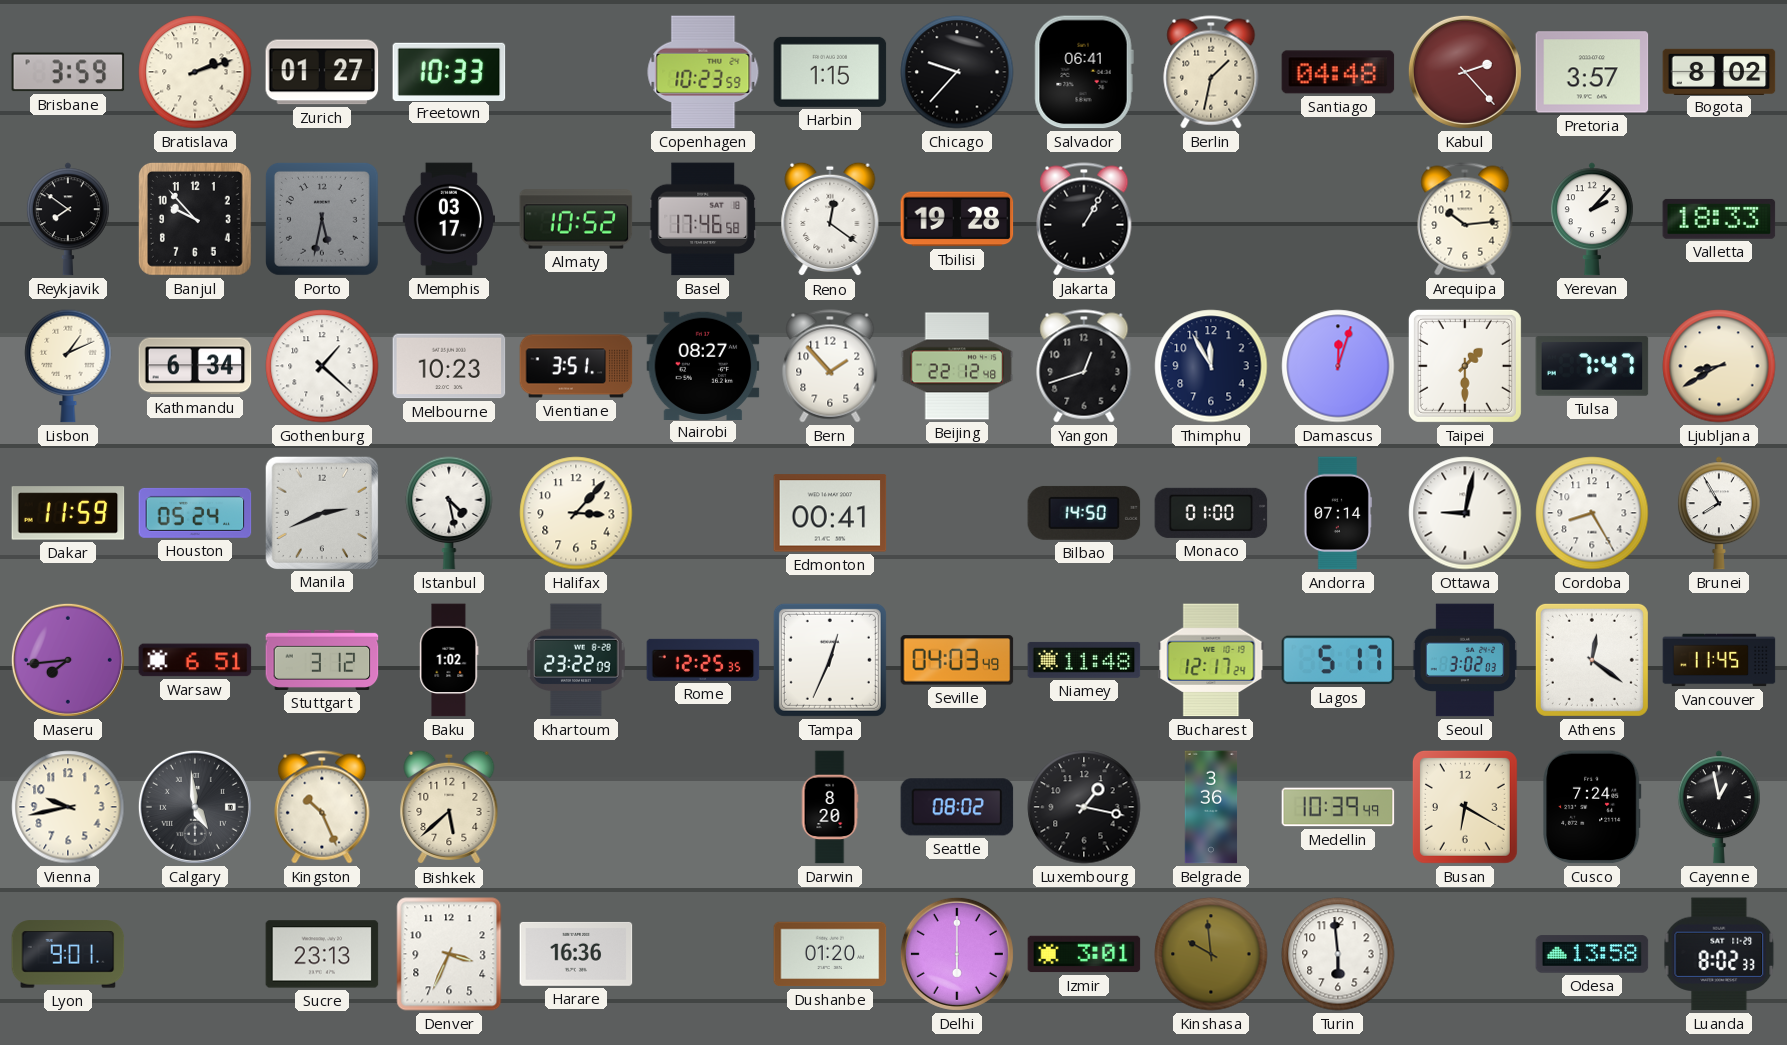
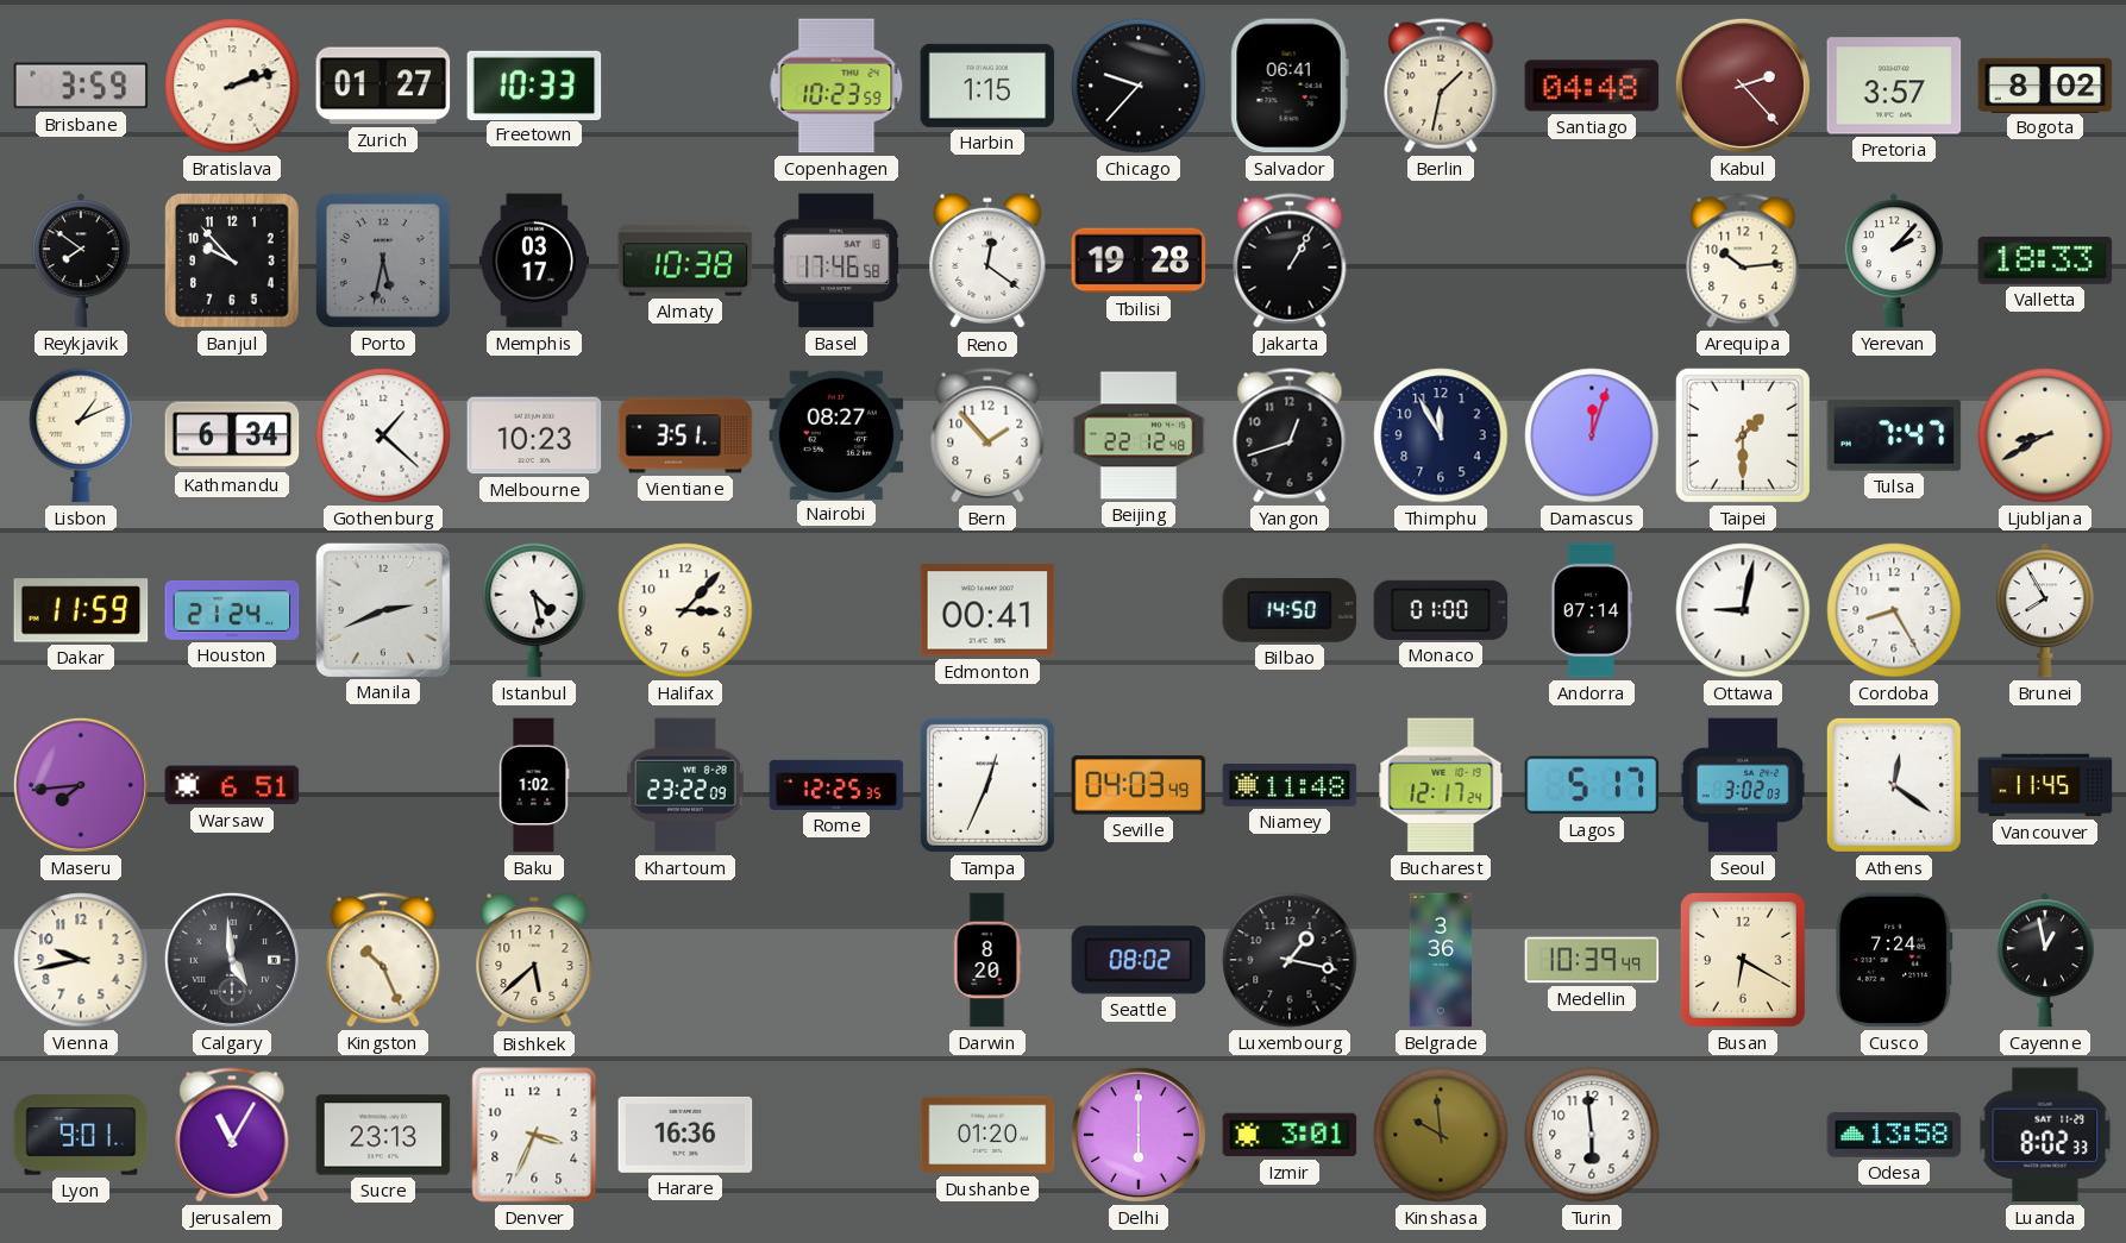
Almaty: 10:52 -> 10:38
Houston: 05:24 -> 21:24
Stuttgart: 3:12 -> none
Jerusalem: none -> 11:05
